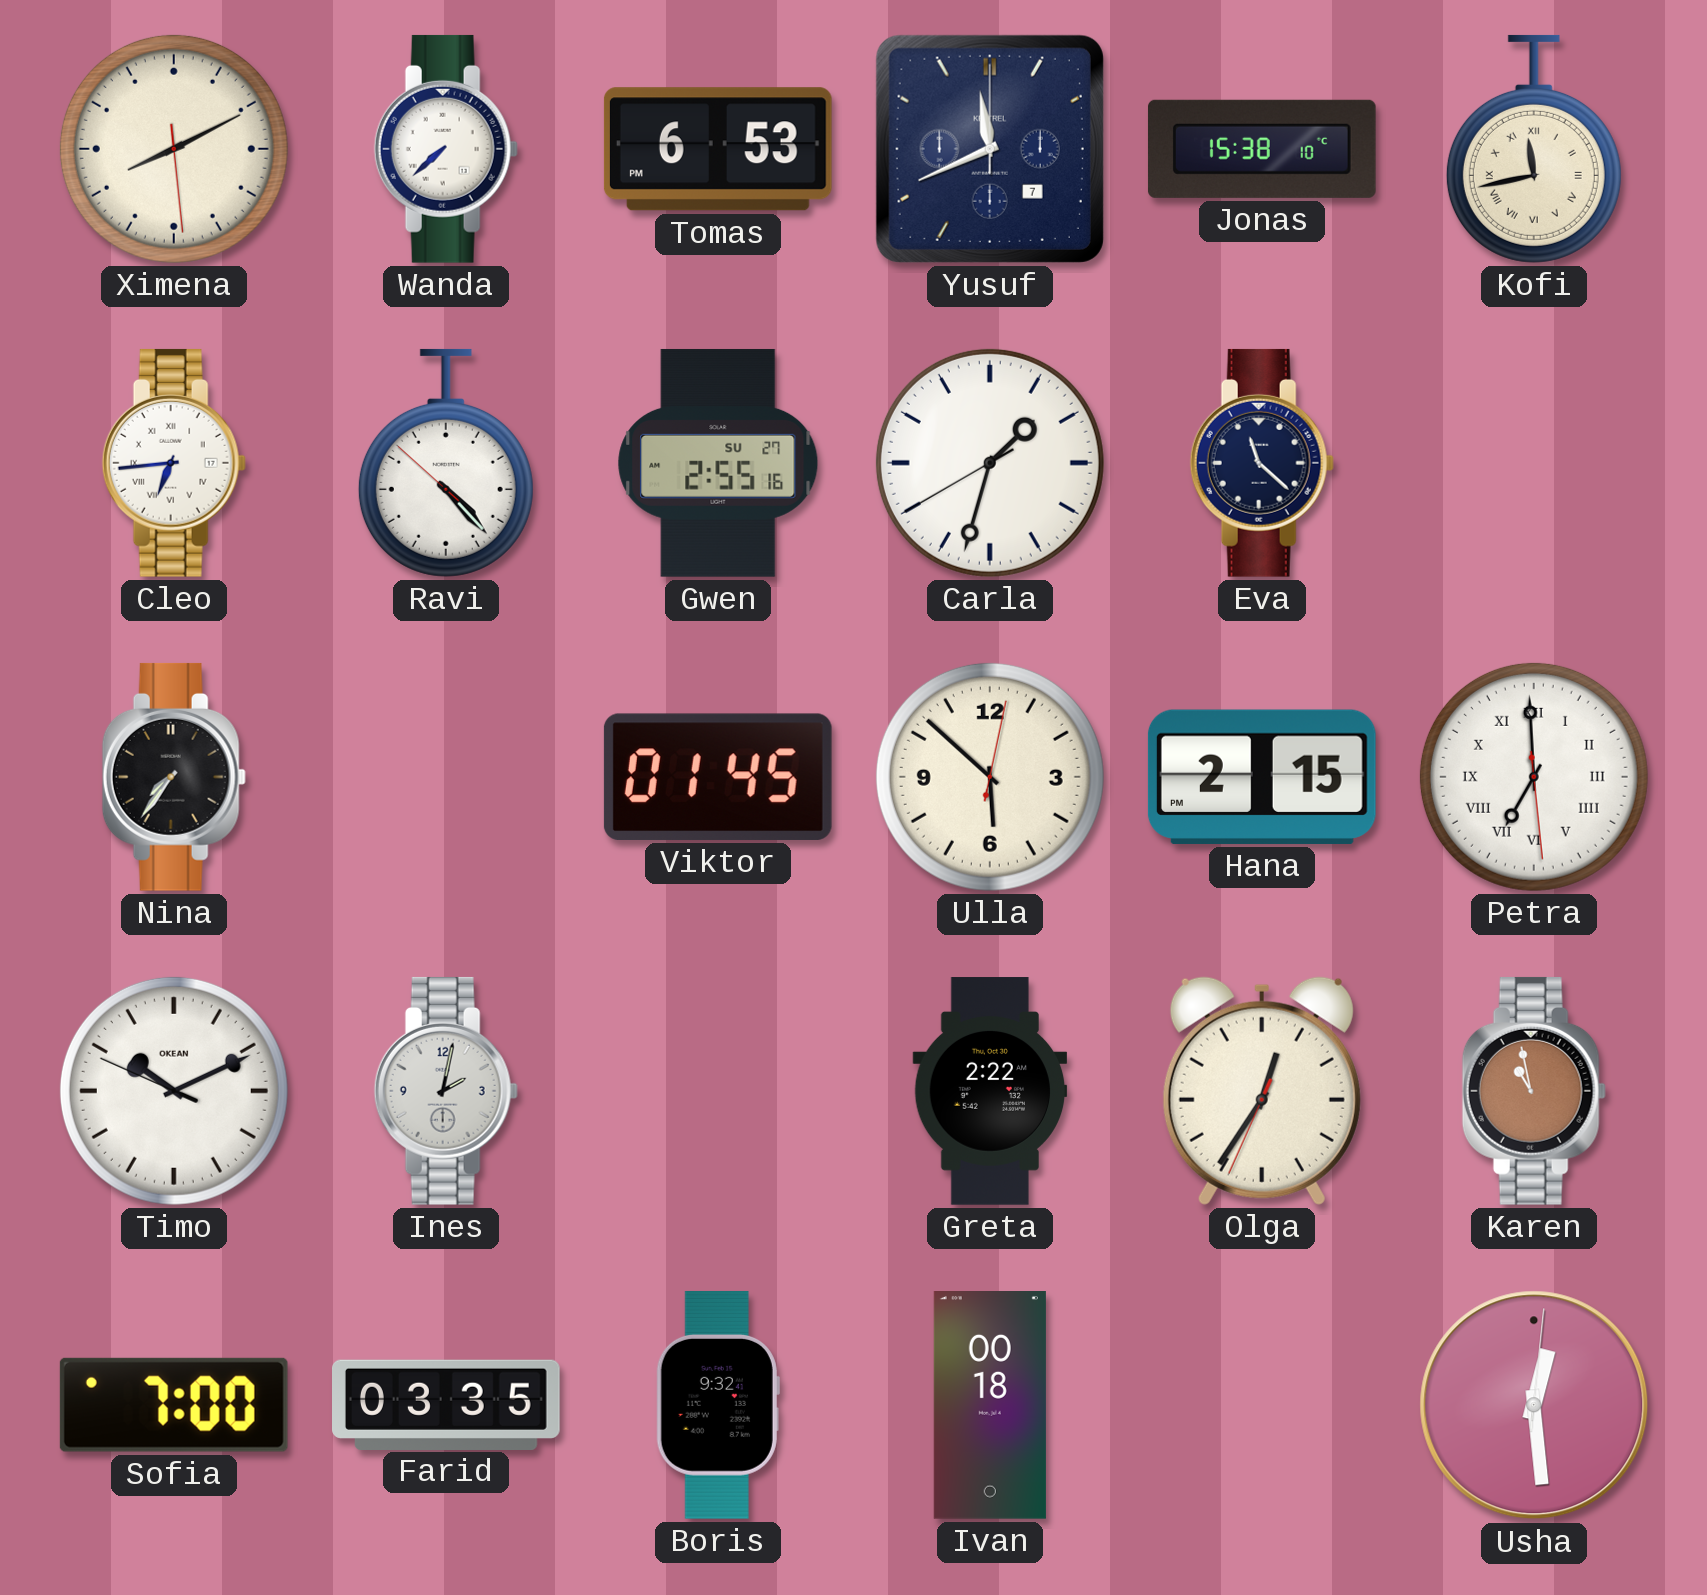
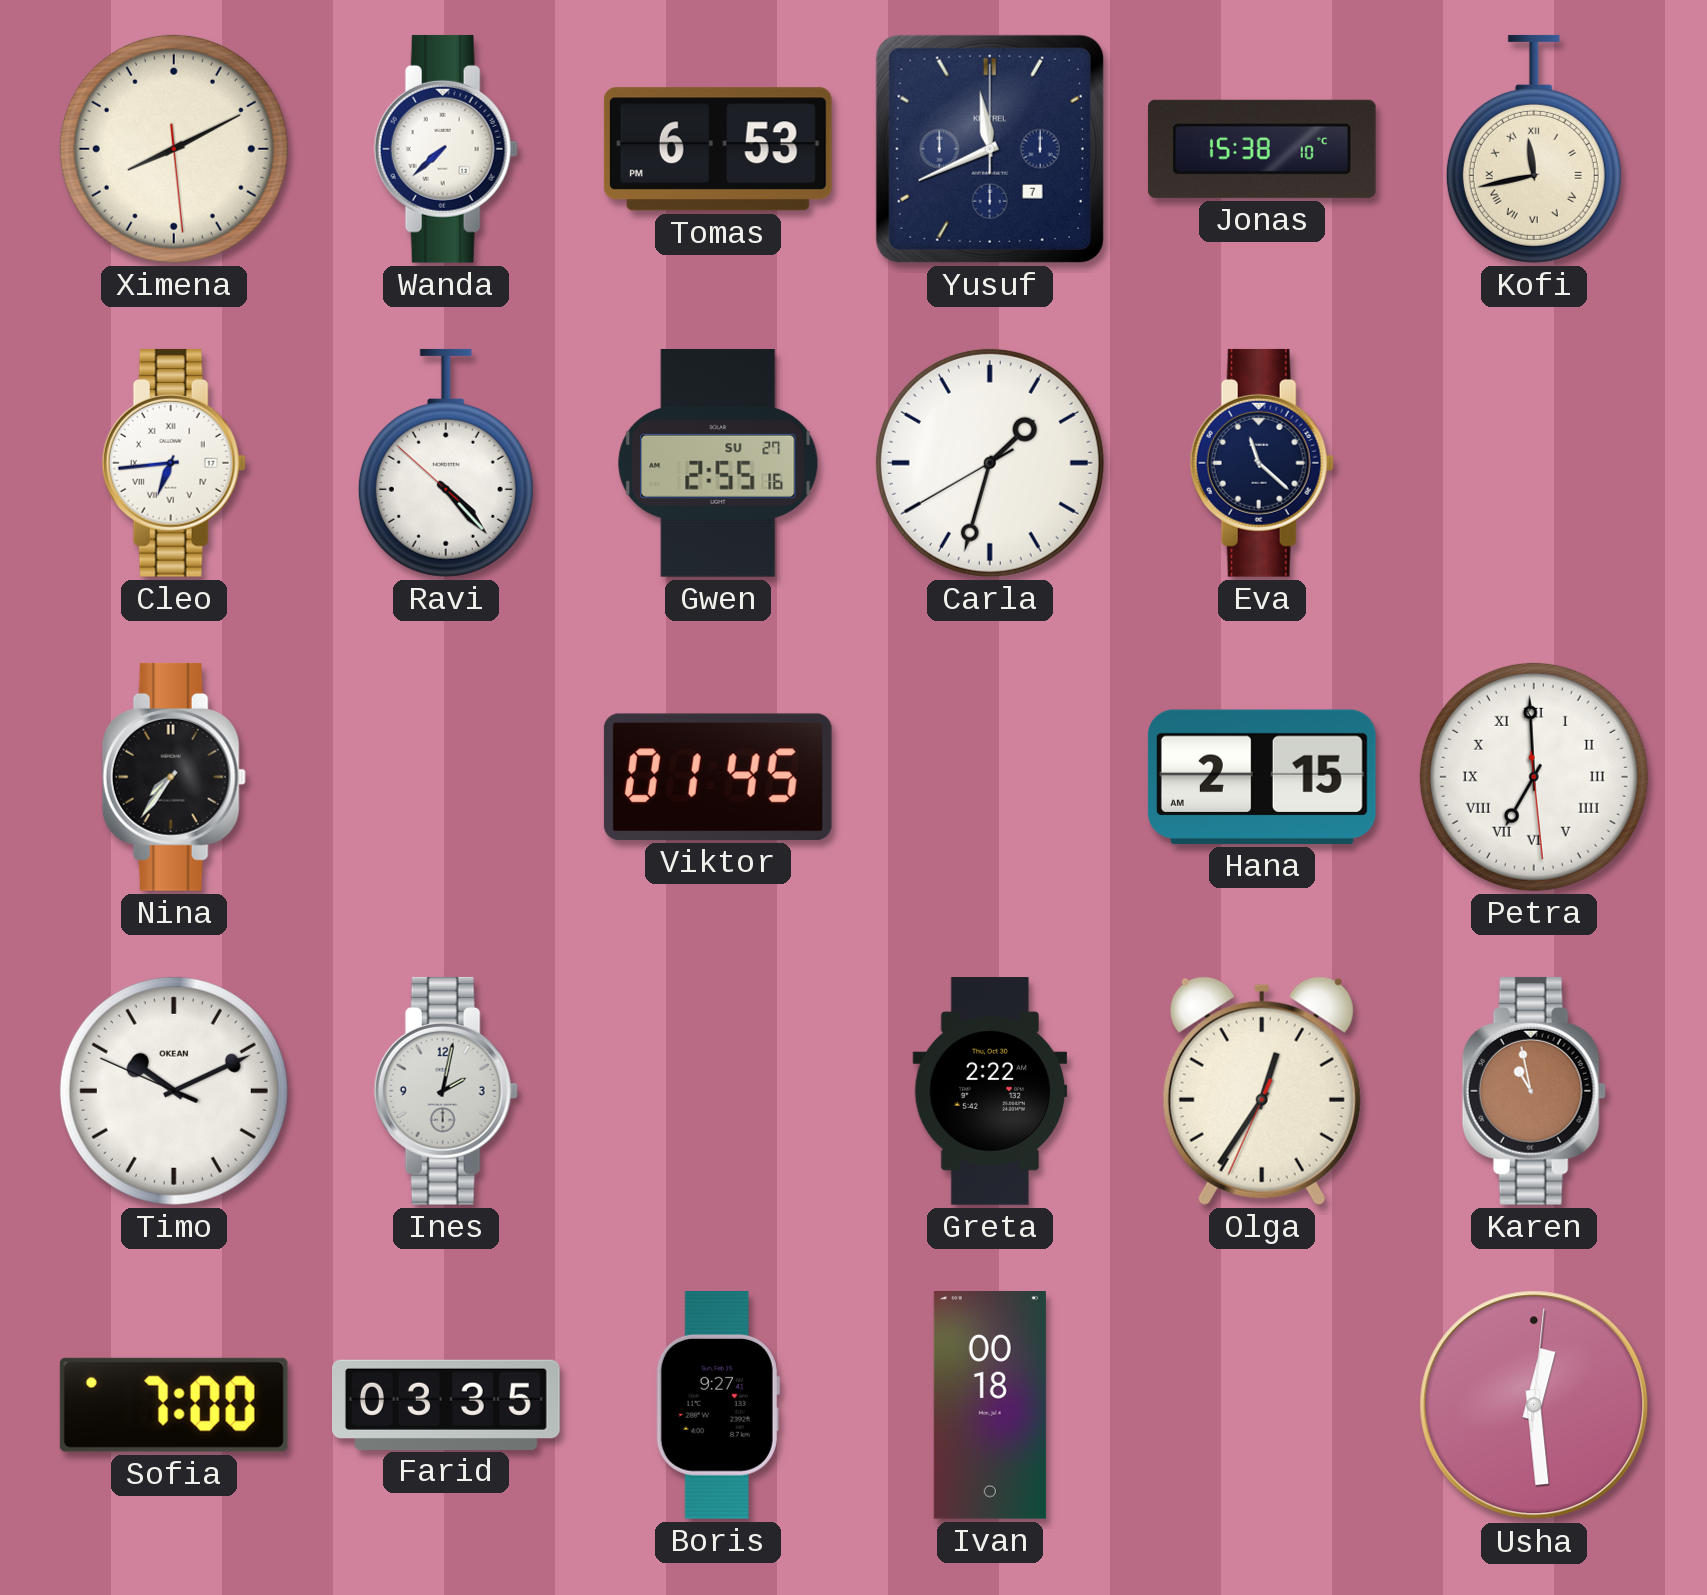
Ulla: 5:52 -> none
Hana: 2:15 PM -> 2:15 AM
Boris: 9:32 -> 9:27
